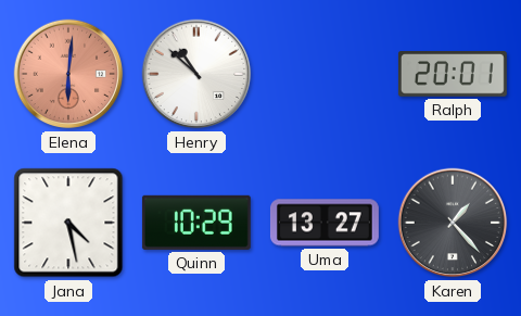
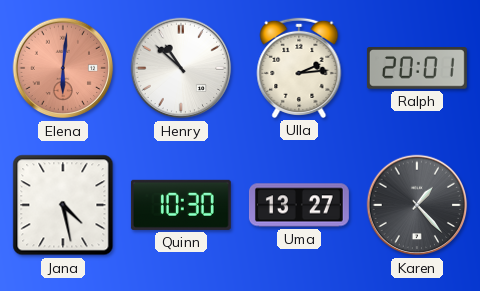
Ulla: none -> 2:14
Quinn: 10:29 -> 10:30
